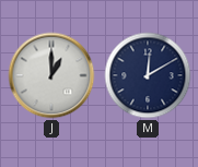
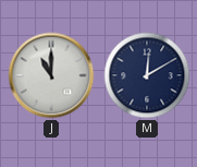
J: 1:00 -> 11:00
